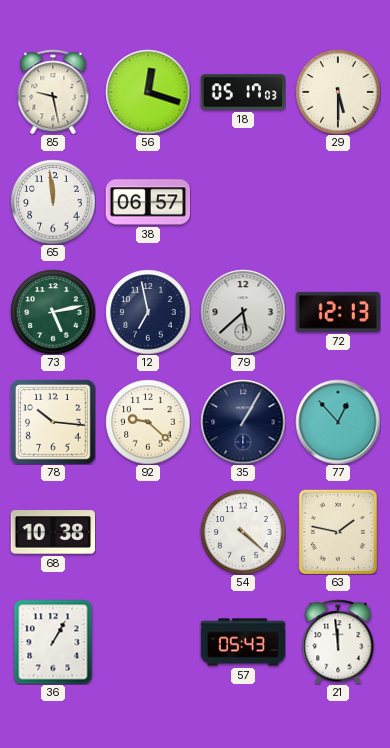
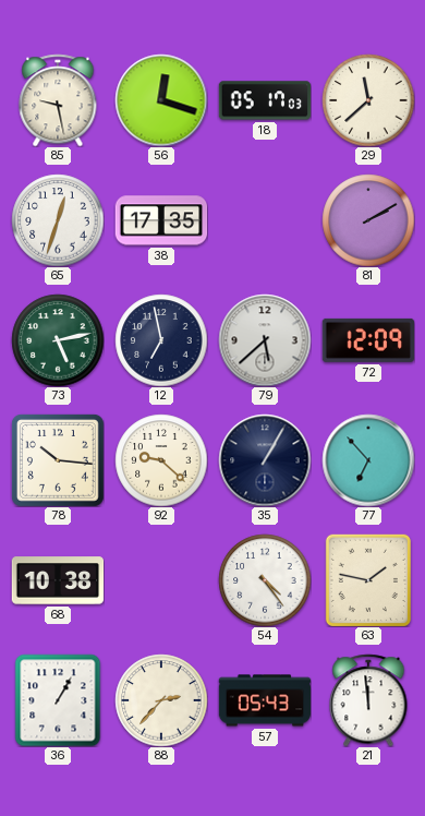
29: 5:30 -> 11:38
65: 11:59 -> 12:33
38: 06:57 -> 17:35
81: none -> 2:10
72: 12:13 -> 12:09
77: 12:53 -> 6:53
54: 4:22 -> 4:24
88: none -> 2:37
